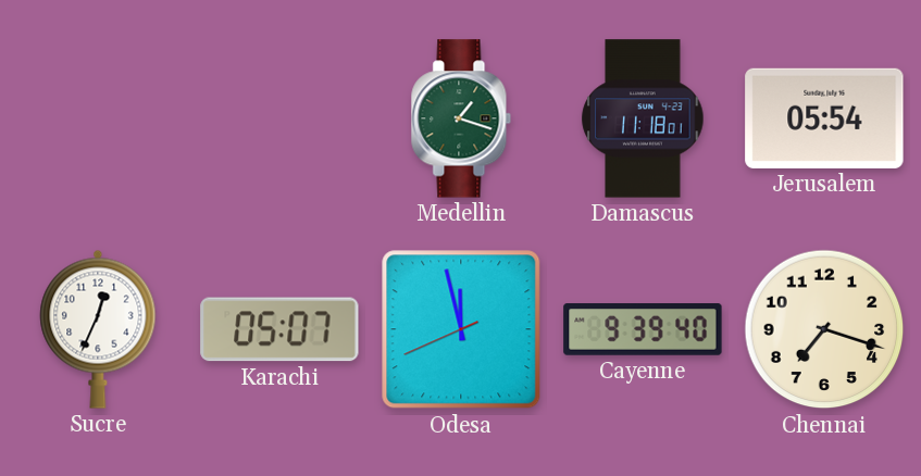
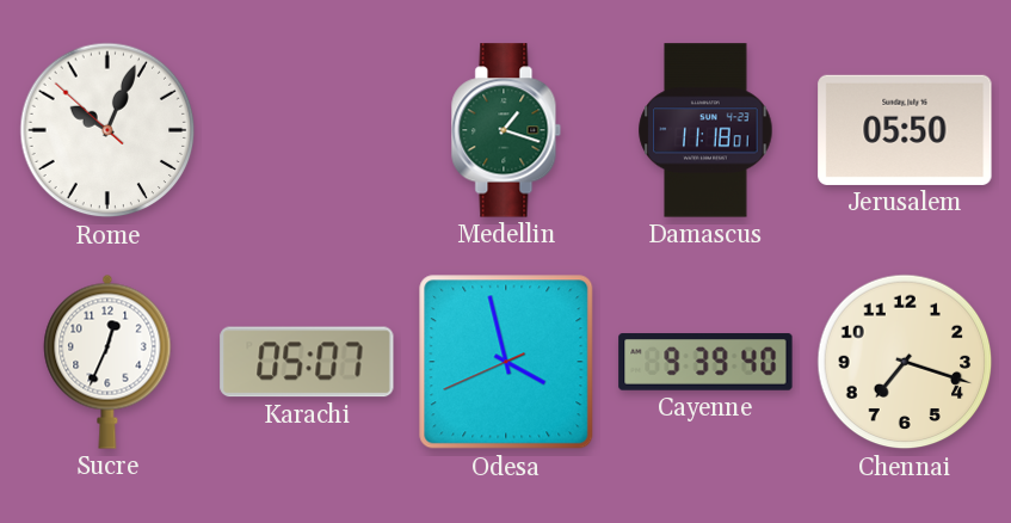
Rome: none -> 10:03
Jerusalem: 05:54 -> 05:50
Odesa: 11:57 -> 3:57
